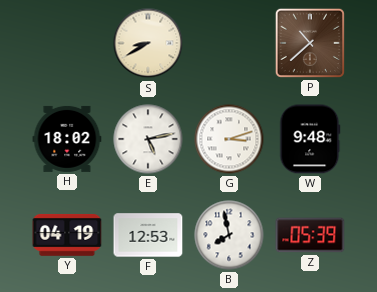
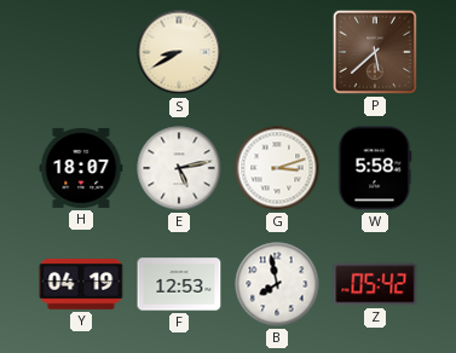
P: 10:38 -> 5:38
H: 18:02 -> 18:07
W: 9:48 -> 5:58
Z: 05:39 -> 05:42
